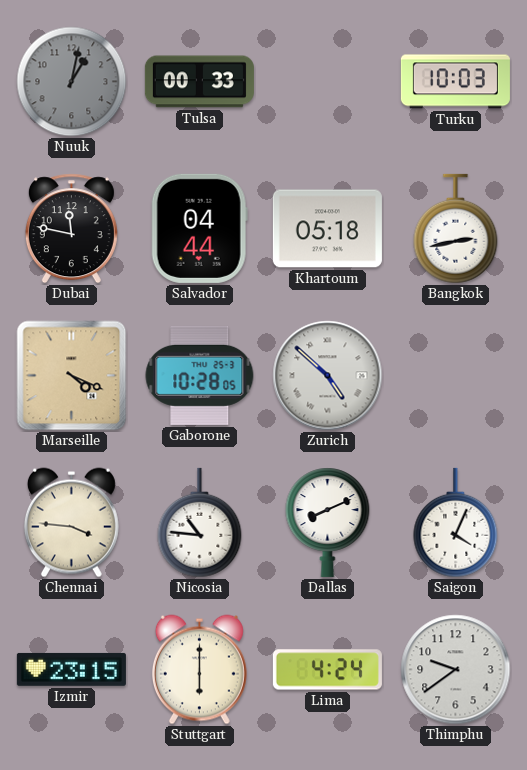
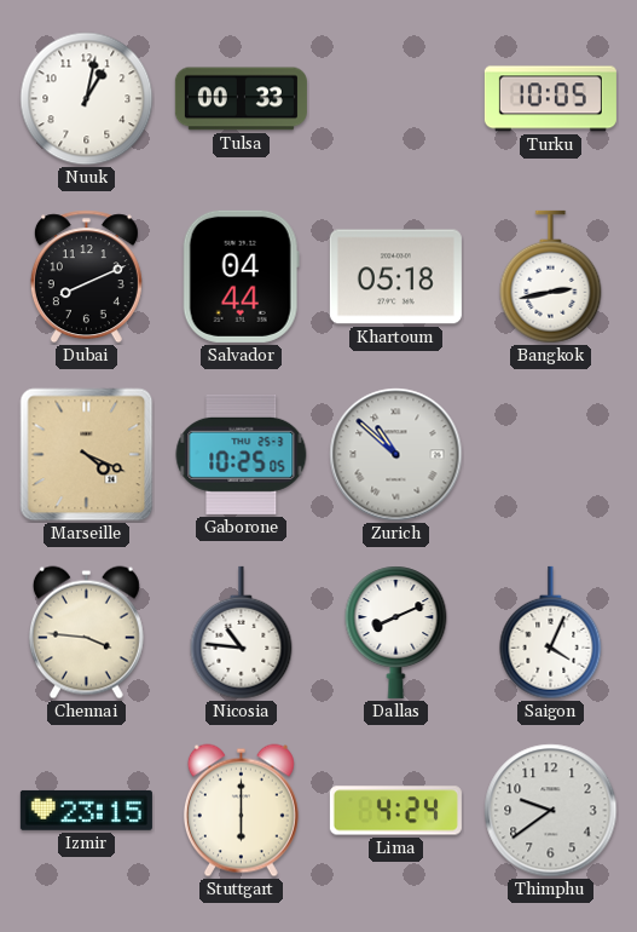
Nuuk dial: grey -> white
Turku: 10:03 -> 10:05
Dubai: 11:47 -> 8:11
Gaborone: 10:28 -> 10:25
Zurich: 4:52 -> 10:52
